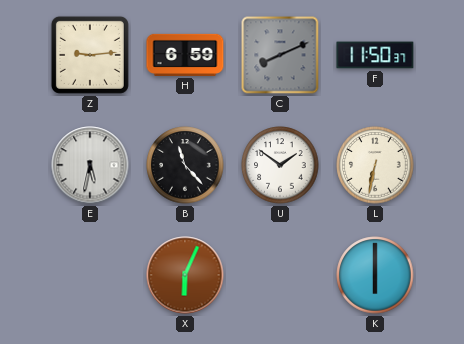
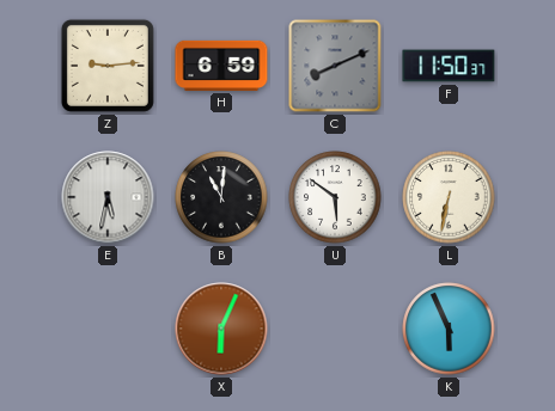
B: 11:23 -> 11:01
U: 1:51 -> 5:51
K: 6:00 -> 5:56
